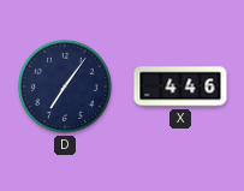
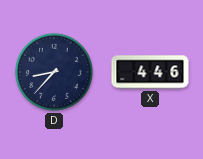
D: 7:06 -> 8:37
